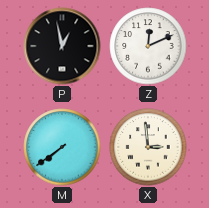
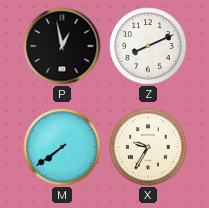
Z: 12:11 -> 8:11
X: 2:59 -> 9:35
